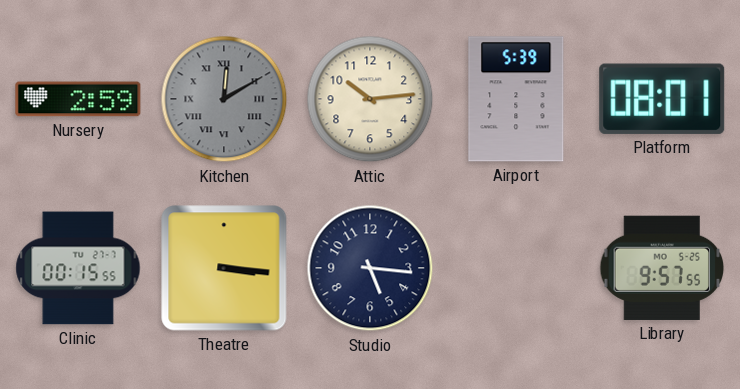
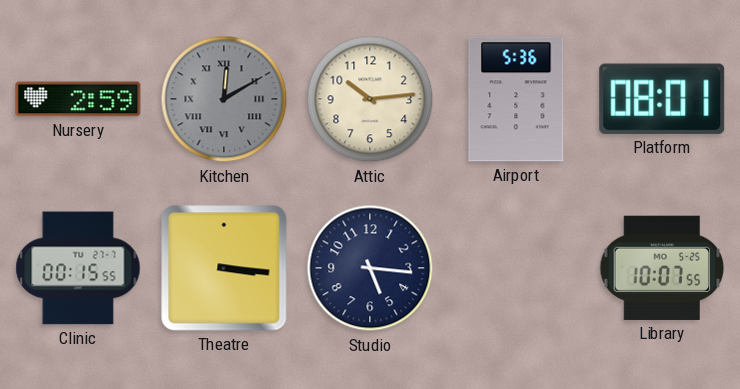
Airport: 5:39 -> 5:36
Library: 9:57 -> 10:07
